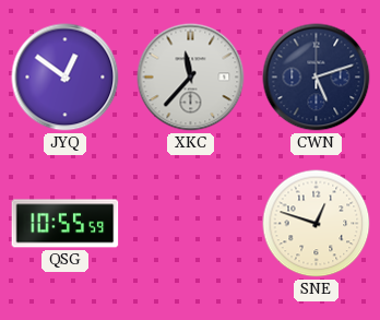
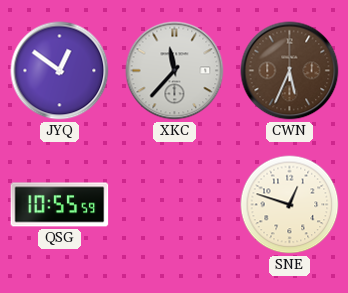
CWN: 5:12 -> 5:34
CWN dial: navy -> brown
